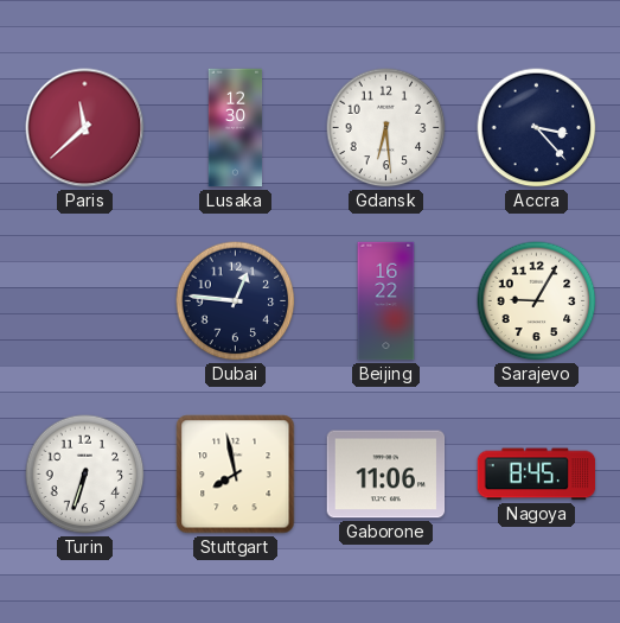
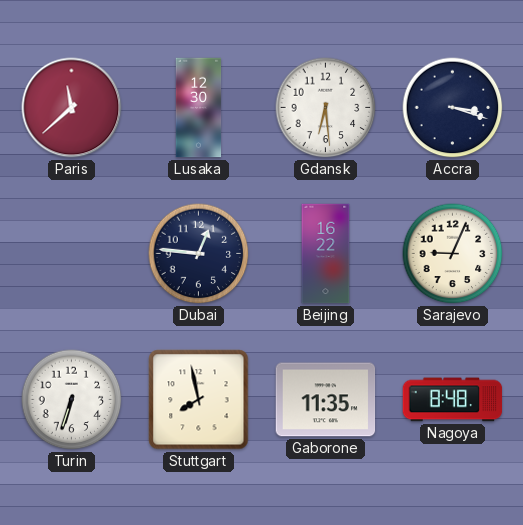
Accra: 3:23 -> 3:18
Sarajevo: 9:05 -> 9:04
Gaborone: 11:06 -> 11:35
Nagoya: 8:45 -> 8:48
